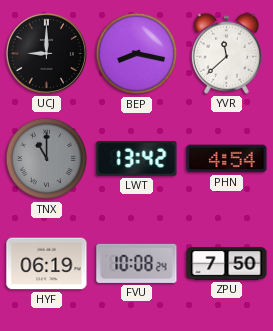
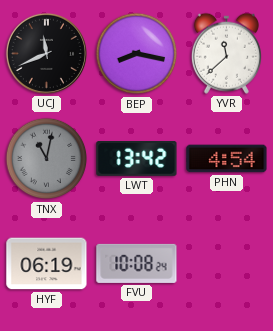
UCJ: 9:00 -> 11:41
TNX: 11:00 -> 11:02
ZPU: 7:50 -> none
